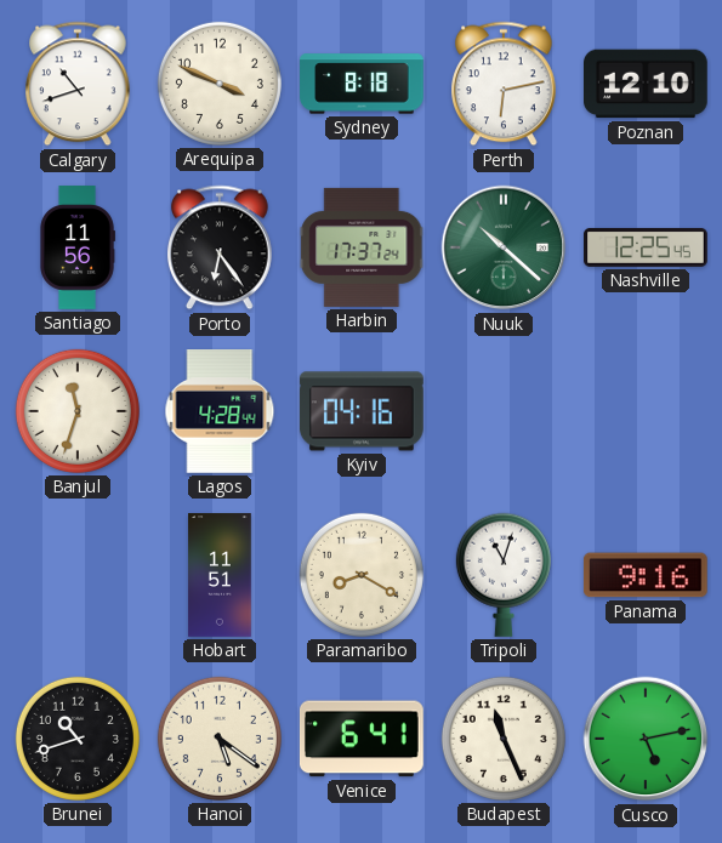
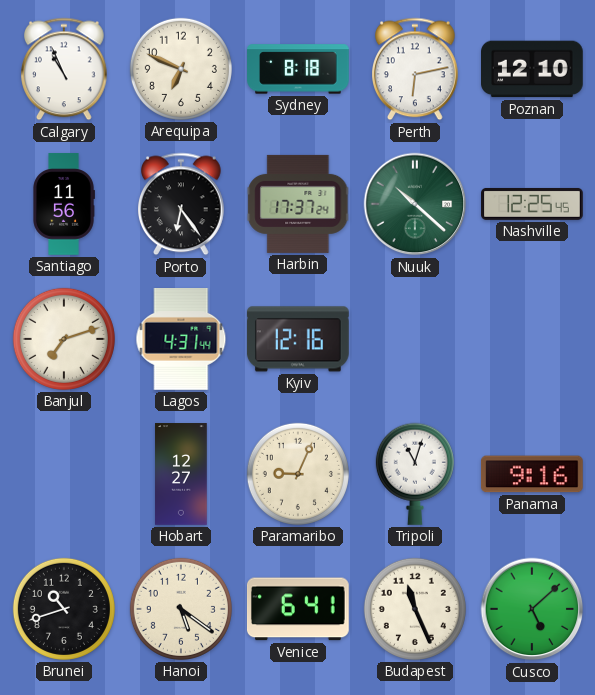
Calgary: 10:42 -> 10:56
Arequipa: 3:49 -> 6:49
Banjul: 11:33 -> 7:12
Lagos: 4:28 -> 4:31
Kyiv: 04:16 -> 12:16
Hobart: 11:51 -> 12:27
Paramaribo: 8:20 -> 9:04
Cusco: 5:13 -> 5:08
